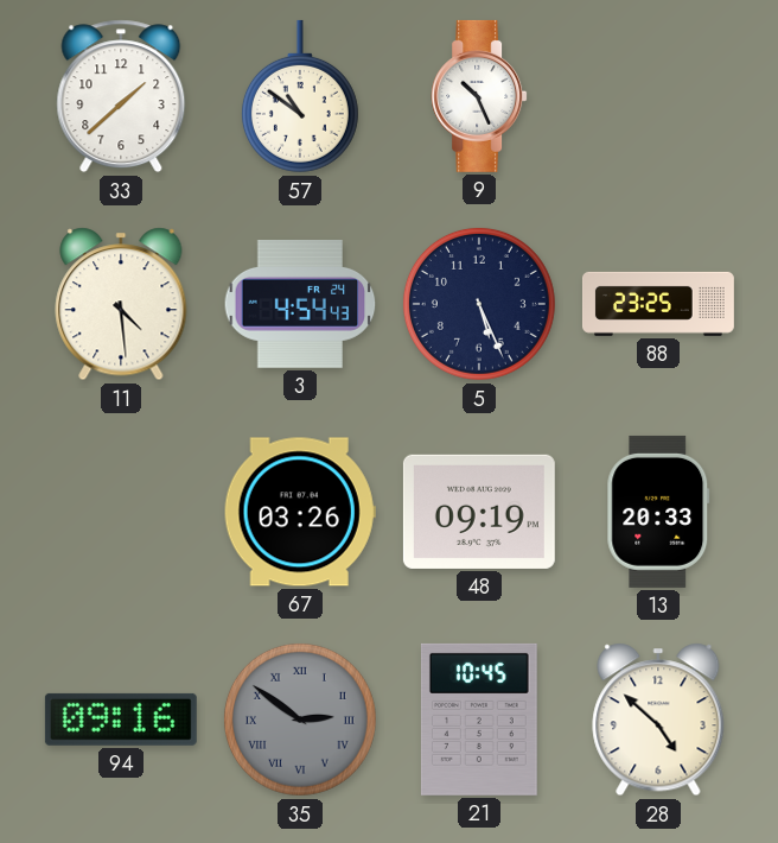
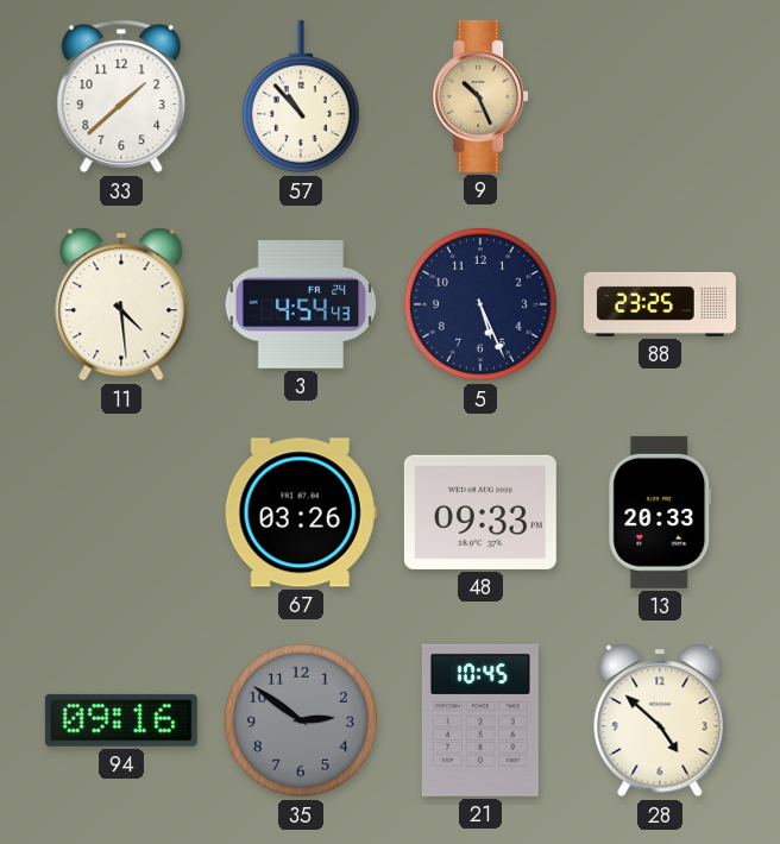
57: 10:51 -> 10:53
9 dial: white -> champagne
48: 09:19 -> 09:33
35 numerals: Roman -> Arabic
